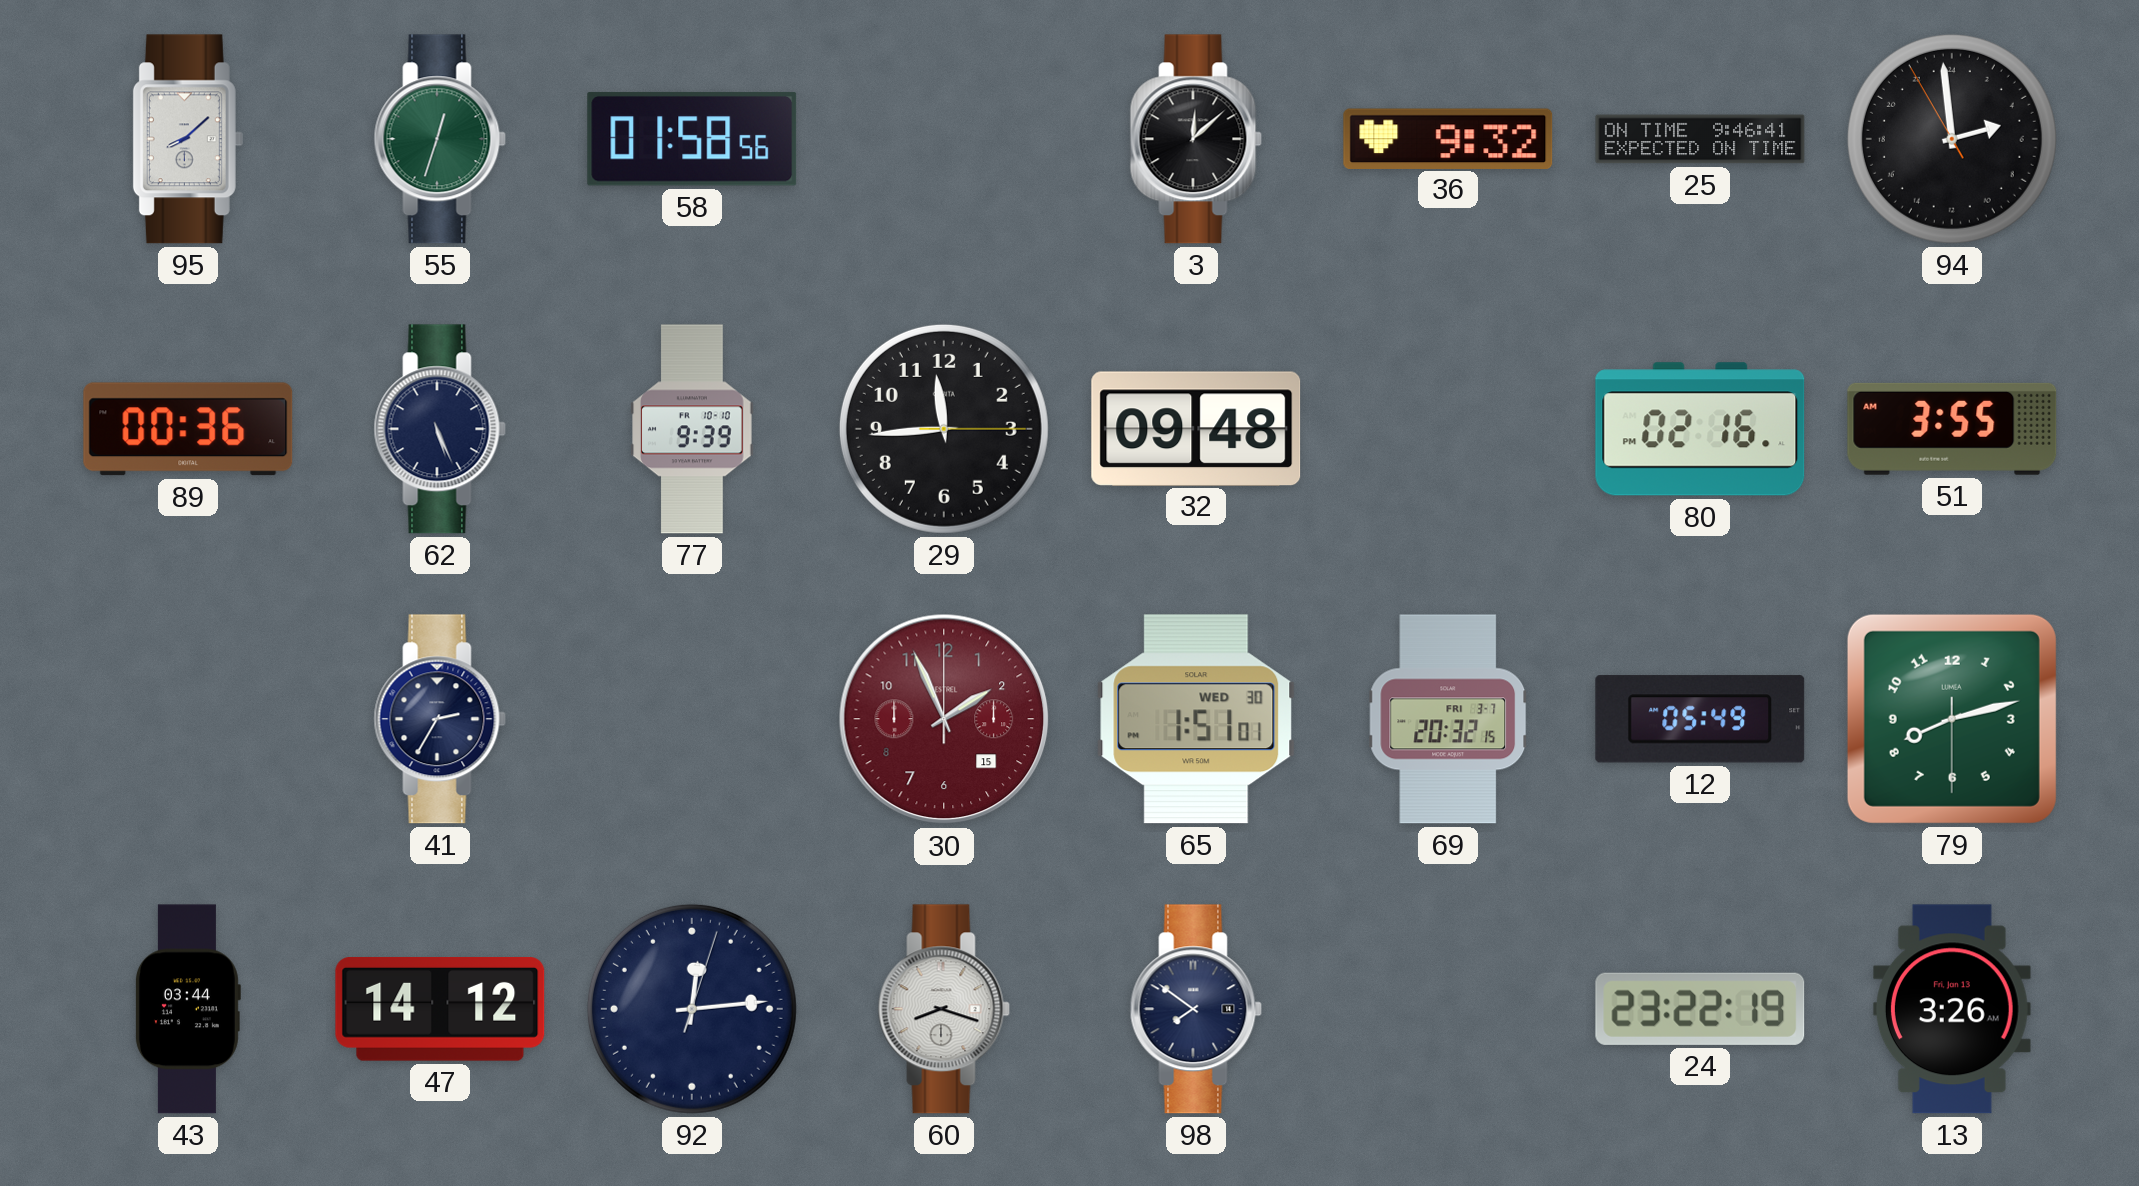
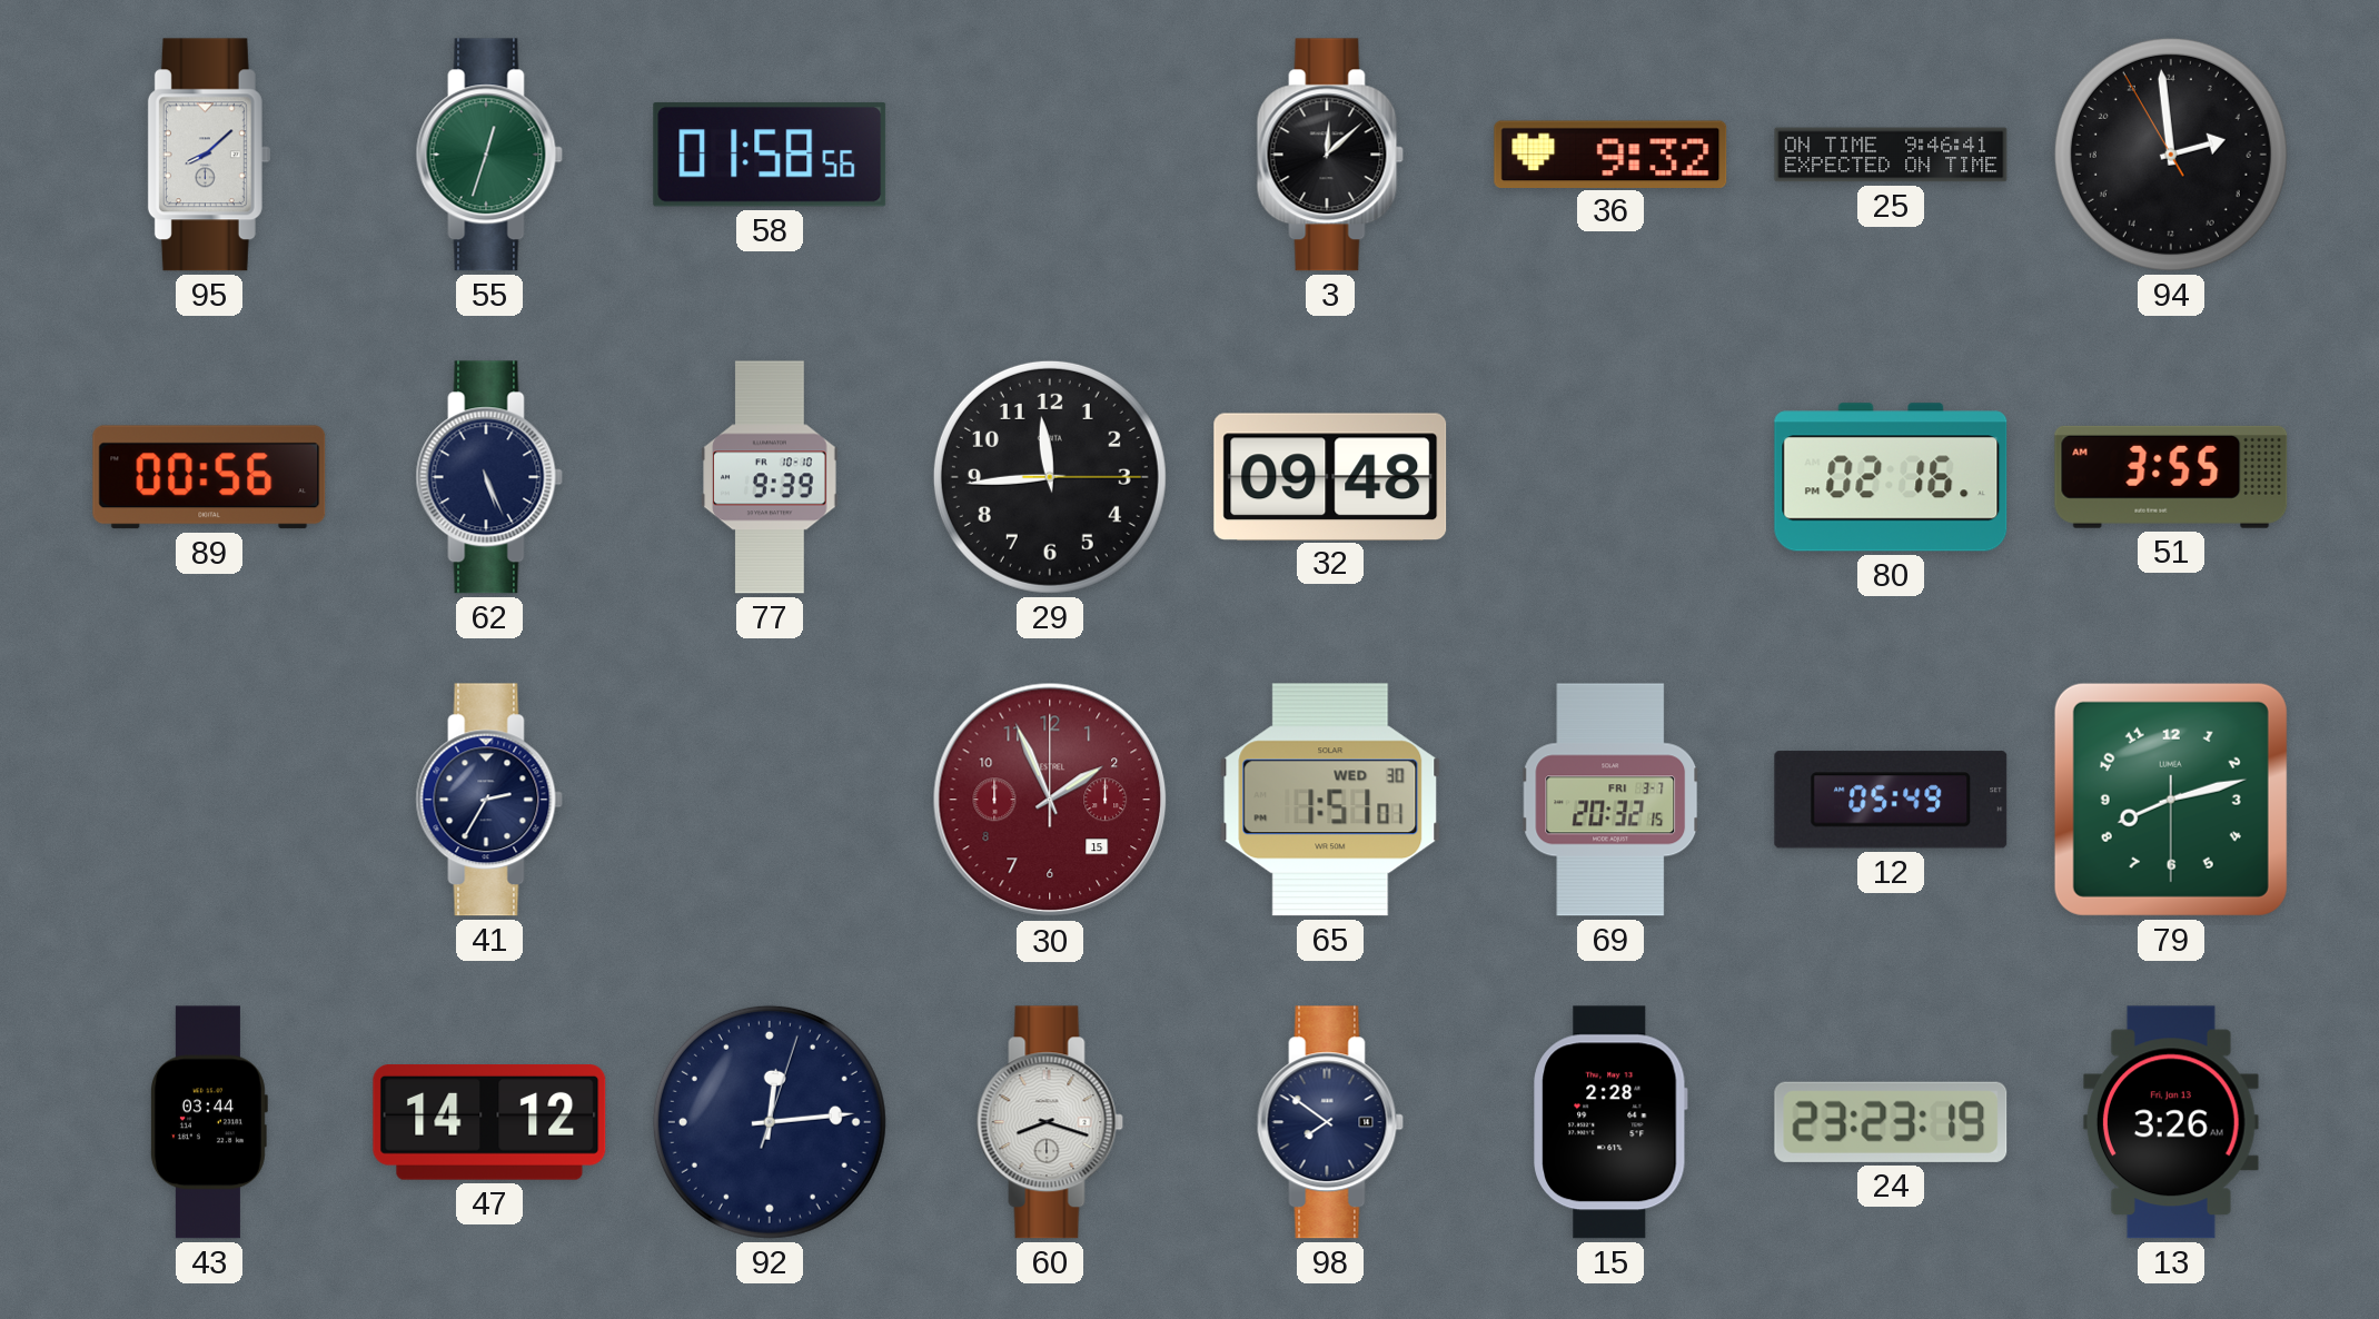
89: 00:36 -> 00:56
15: none -> 2:28
24: 23:22 -> 23:23
